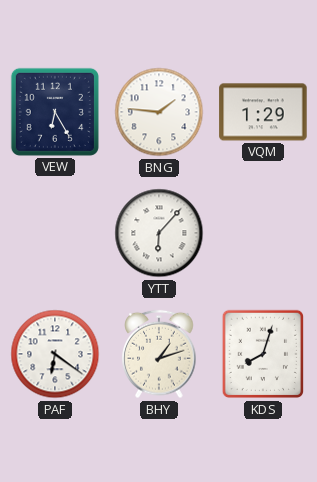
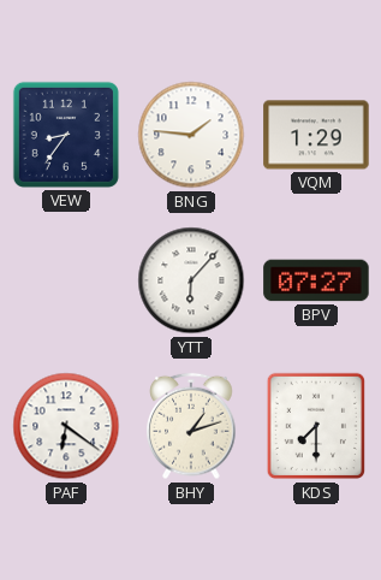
VEW: 6:25 -> 8:36
BPV: none -> 07:27
KDS: 8:03 -> 7:30
